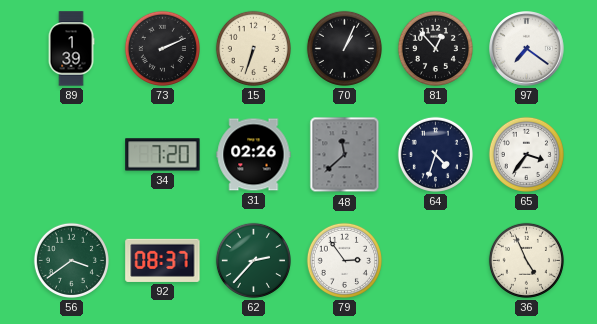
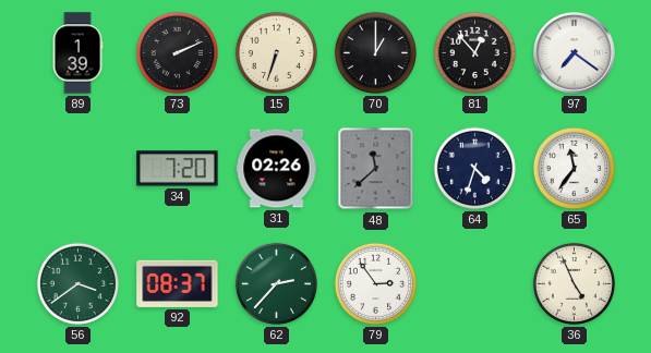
70: 1:04 -> 1:00
65: 3:36 -> 11:36
